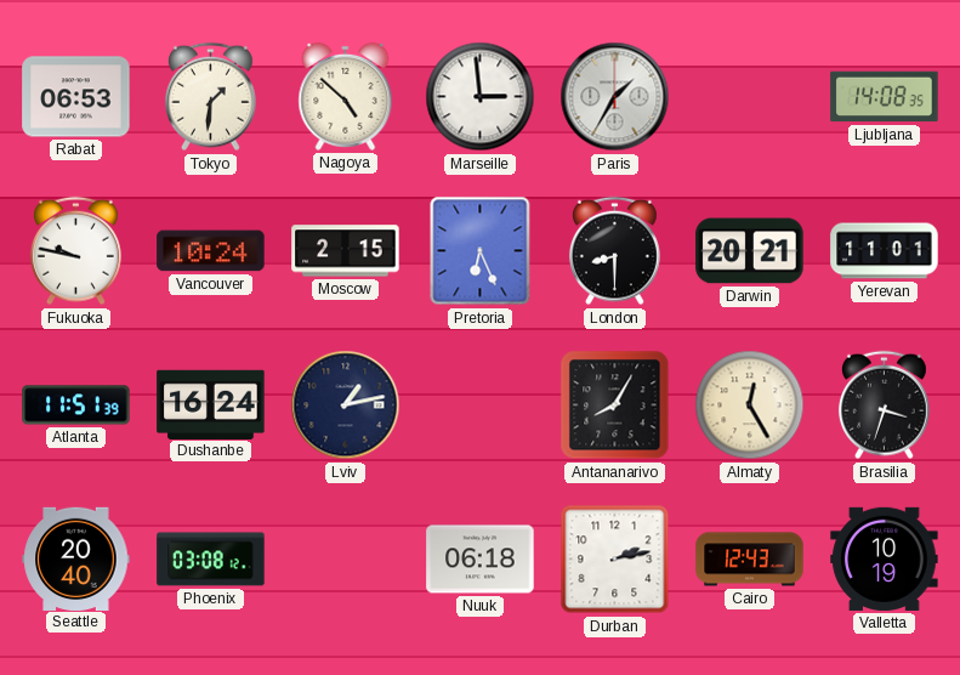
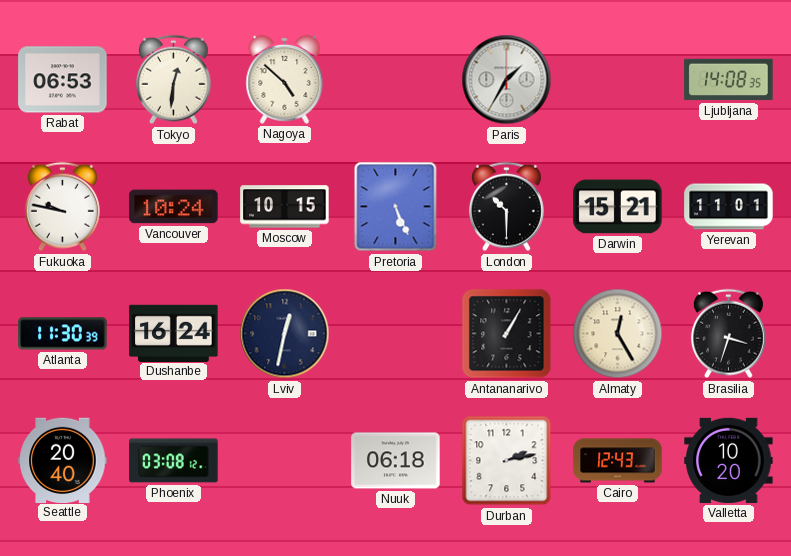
Tokyo: 1:31 -> 12:31
Marseille: 2:59 -> none
Moscow: 2:15 -> 10:15
Pretoria: 6:26 -> 5:26
London: 8:30 -> 10:30
Darwin: 20:21 -> 15:21
Atlanta: 11:51 -> 11:30
Lviv: 1:13 -> 12:32
Antananarivo: 8:05 -> 1:05
Valletta: 10:19 -> 10:20
